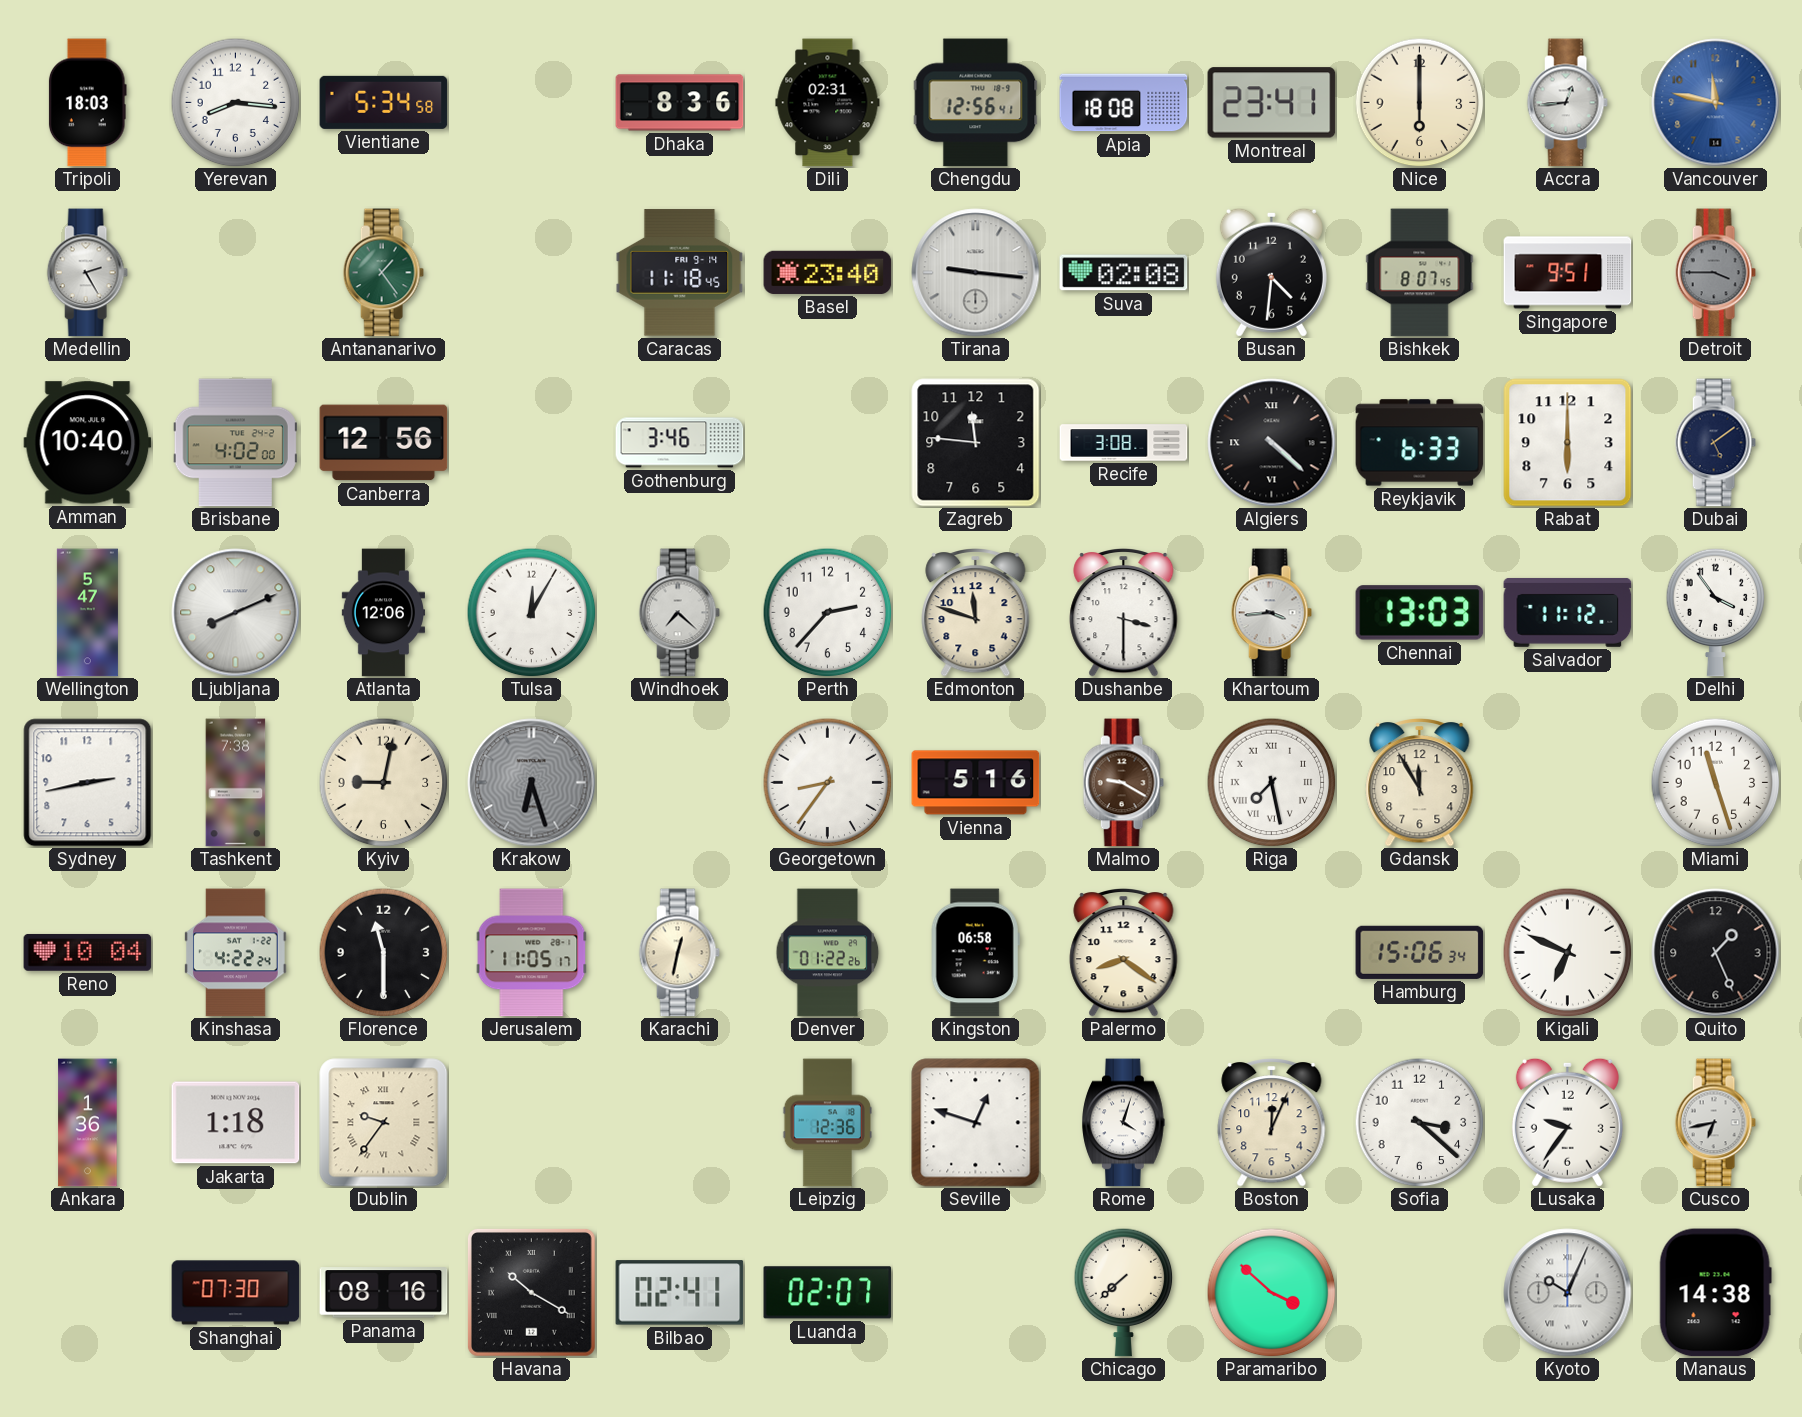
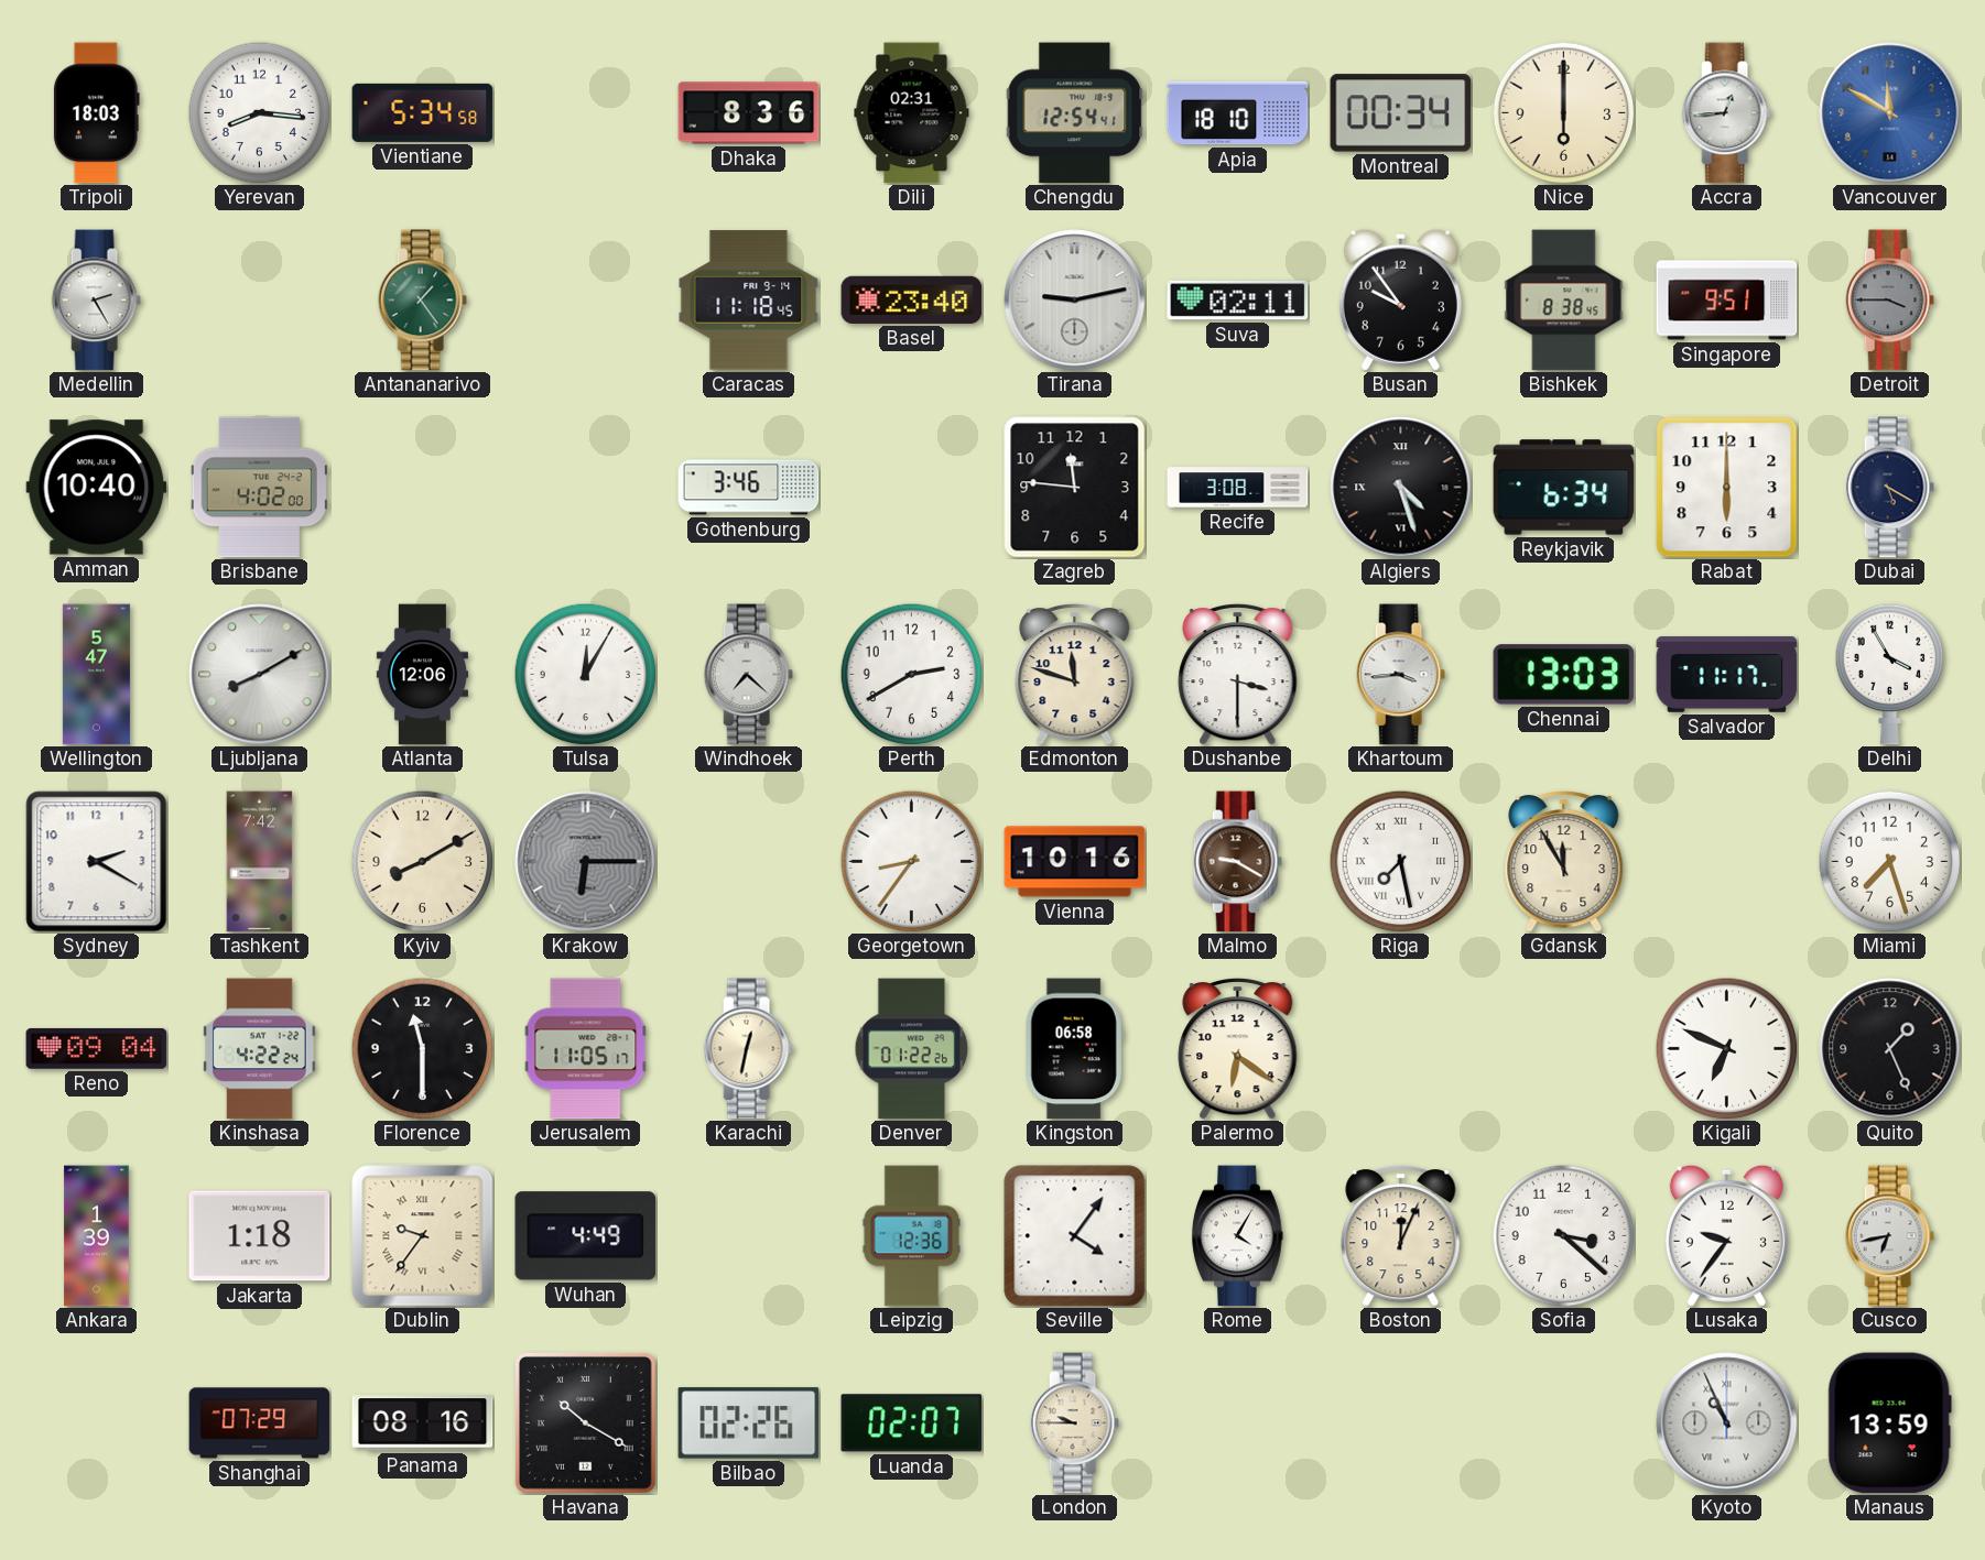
Chengdu: 12:56 -> 12:54
Apia: 18:08 -> 18:10
Montreal: 23:41 -> 00:34
Vancouver: 11:47 -> 11:50
Tirana: 9:16 -> 9:13
Suva: 02:08 -> 02:11
Busan: 4:31 -> 9:54
Bishkek: 8:07 -> 8:38
Canberra: 12:56 -> none
Algiers: 4:22 -> 4:27
Reykjavik: 6:33 -> 6:34
Dubai: 5:09 -> 5:20
Ljubljana: 8:11 -> 8:10
Perth: 2:37 -> 2:40
Salvador: 11:12 -> 11:17
Delhi: 3:54 -> 3:55
Sydney: 2:43 -> 2:20
Tashkent: 7:38 -> 7:42
Kyiv: 9:02 -> 8:10
Krakow: 6:27 -> 6:15
Vienna: 5:16 -> 10:16
Miami: 11:27 -> 7:27
Reno: 10:04 -> 09:04
Palermo: 8:21 -> 6:21
Hamburg: 15:06 -> none
Ankara: 1:36 -> 1:39
Wuhan: none -> 4:49
Seville: 12:48 -> 4:06
Rome: 4:03 -> 4:05
Shanghai: 07:30 -> 07:29
Bilbao: 02:41 -> 02:26
London: none -> 9:45
Chicago: 7:38 -> none
Paramaribo: 3:52 -> none
Kyoto: 10:04 -> 10:56
Manaus: 14:38 -> 13:59
